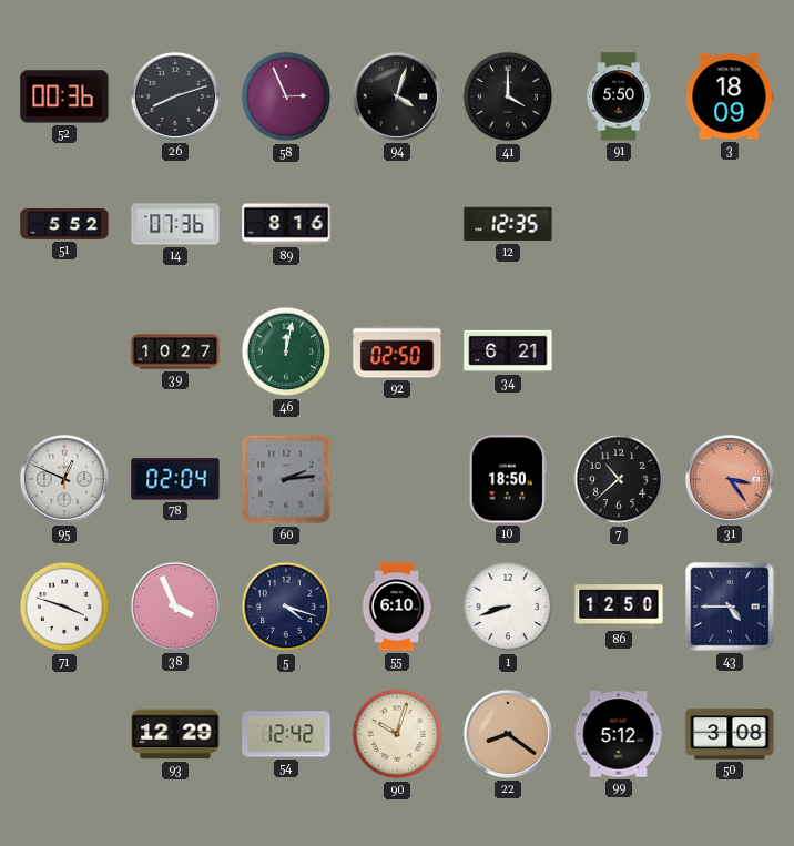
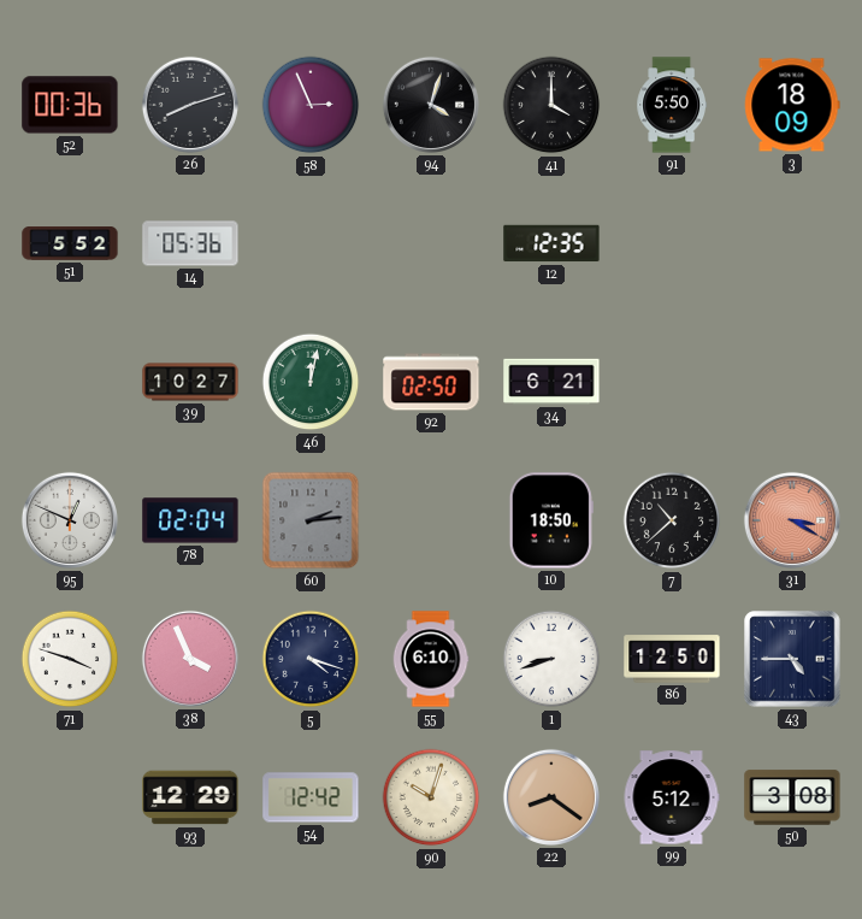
14: 07:36 -> 05:36
89: 8:16 -> none
31: 3:24 -> 3:20
